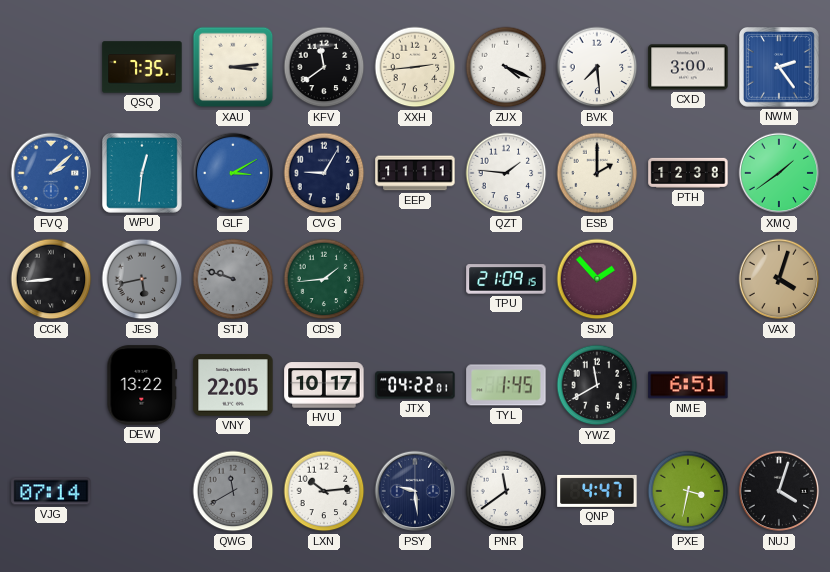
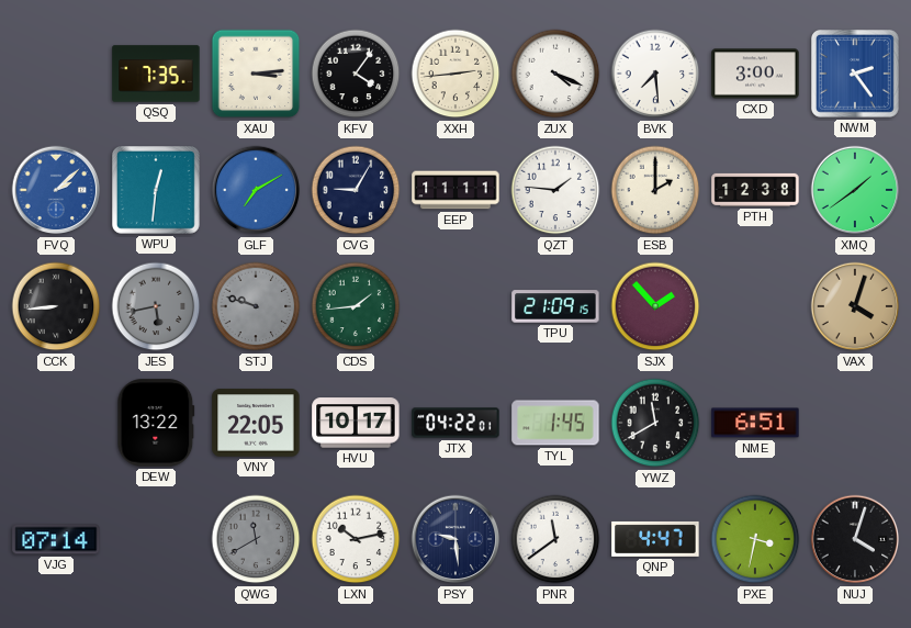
KFV: 11:39 -> 4:06
GLF: 3:10 -> 7:10
LXN: 10:14 -> 10:13
